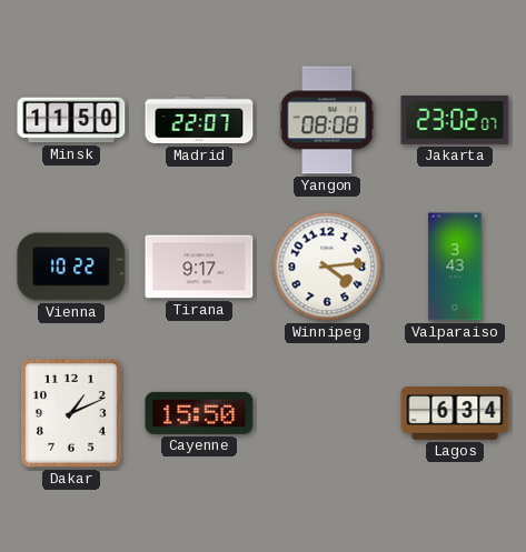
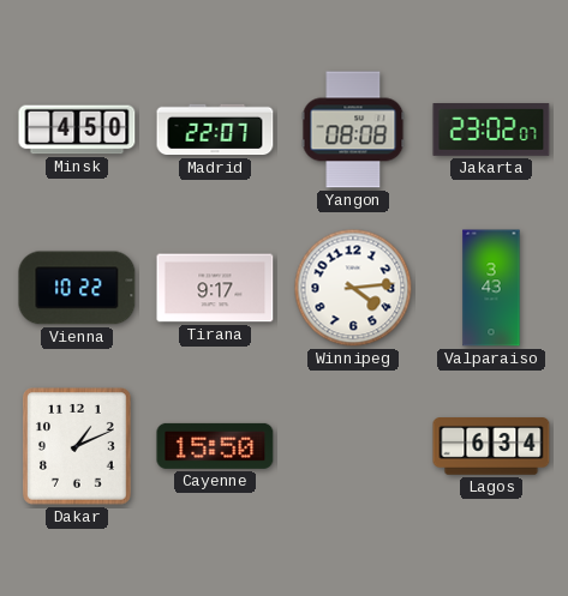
Minsk: 11:50 -> 4:50
